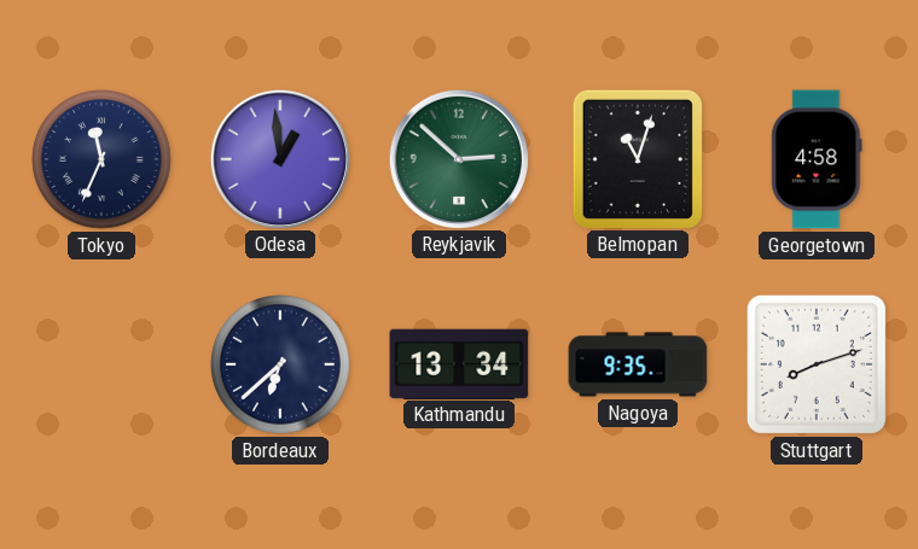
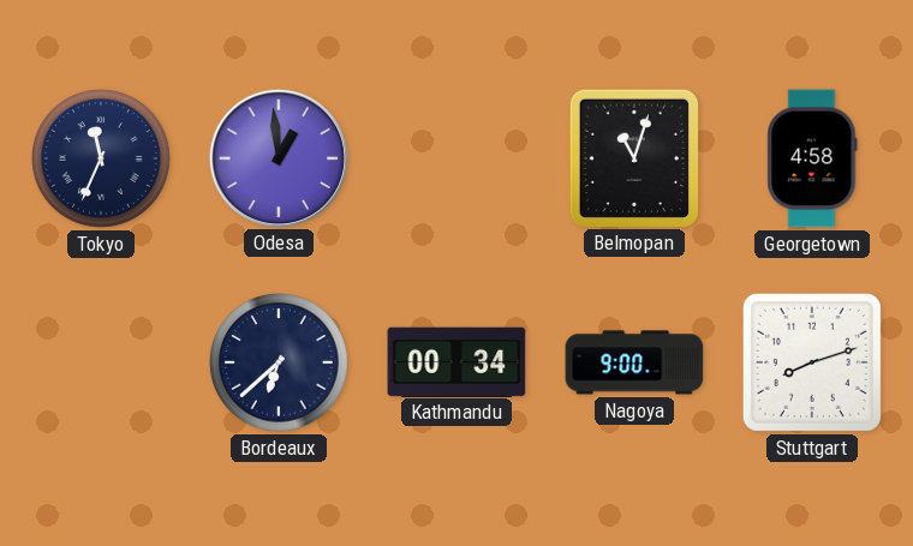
Reykjavik: 2:52 -> none
Kathmandu: 13:34 -> 00:34
Nagoya: 9:35 -> 9:00
